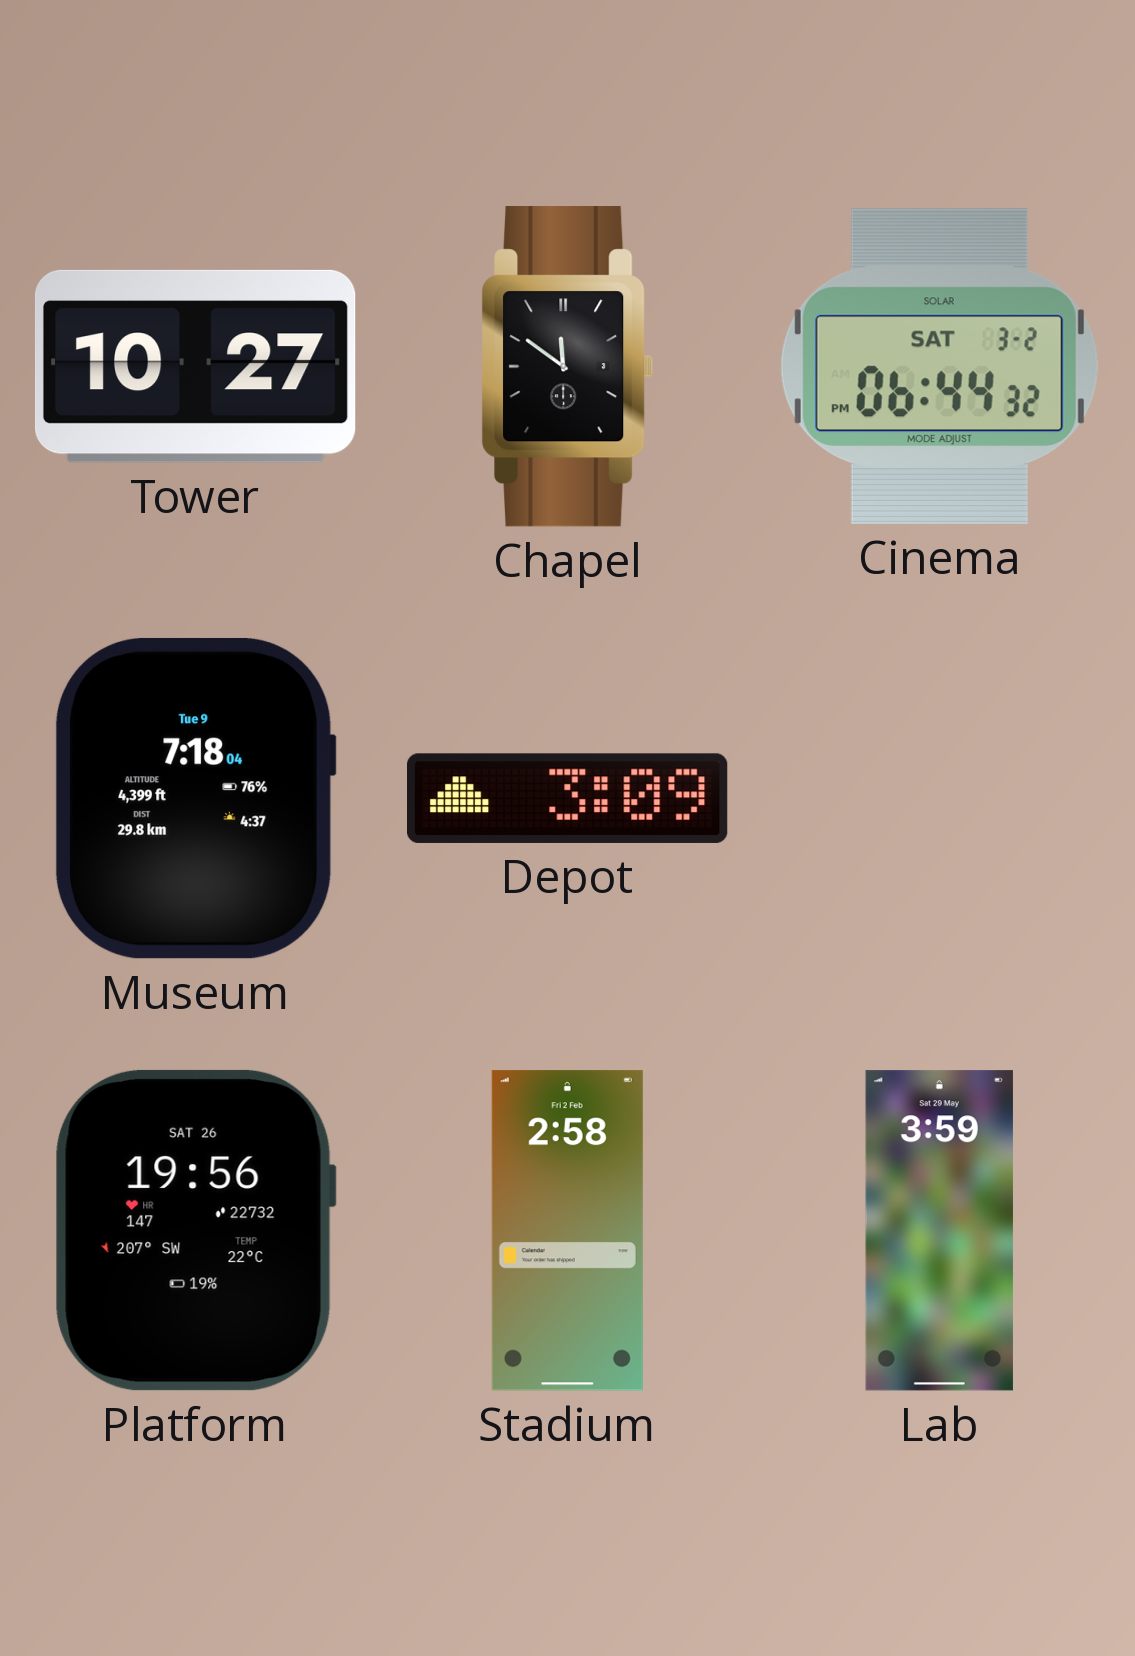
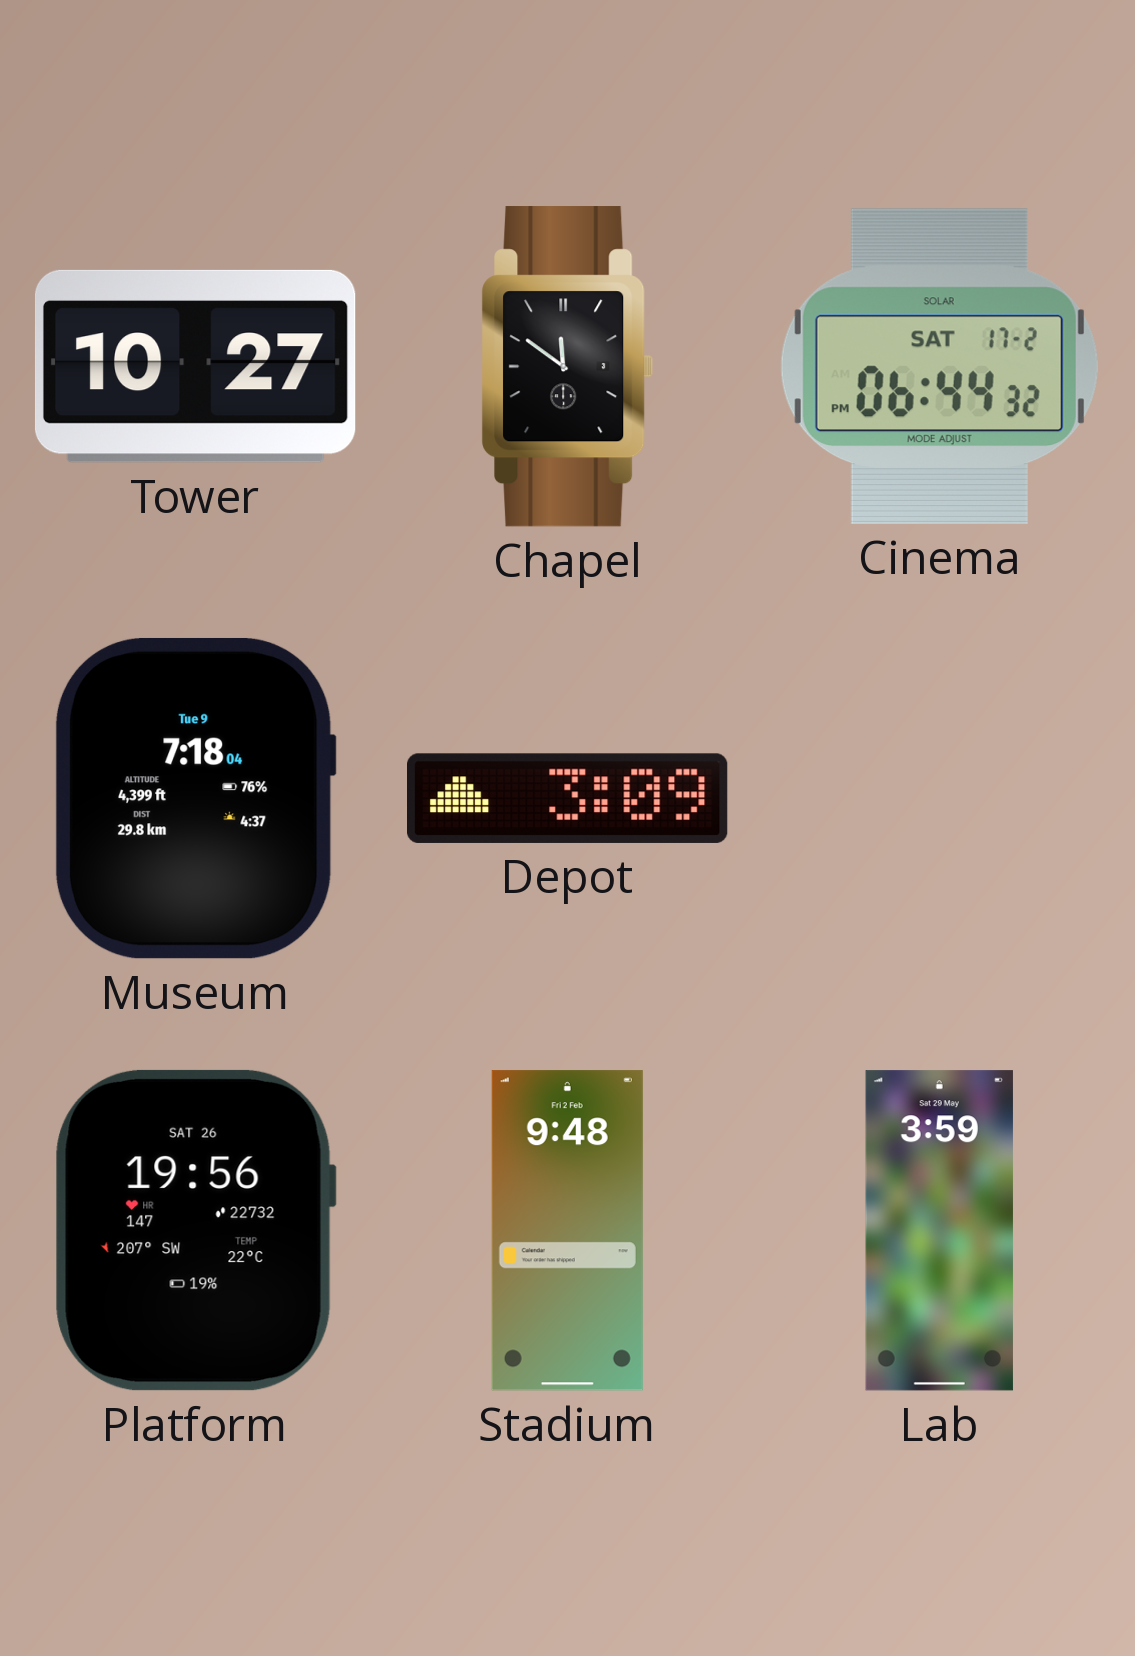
Cinema date: SAT 3-2 -> SAT 17-2
Stadium: 2:58 -> 9:48
